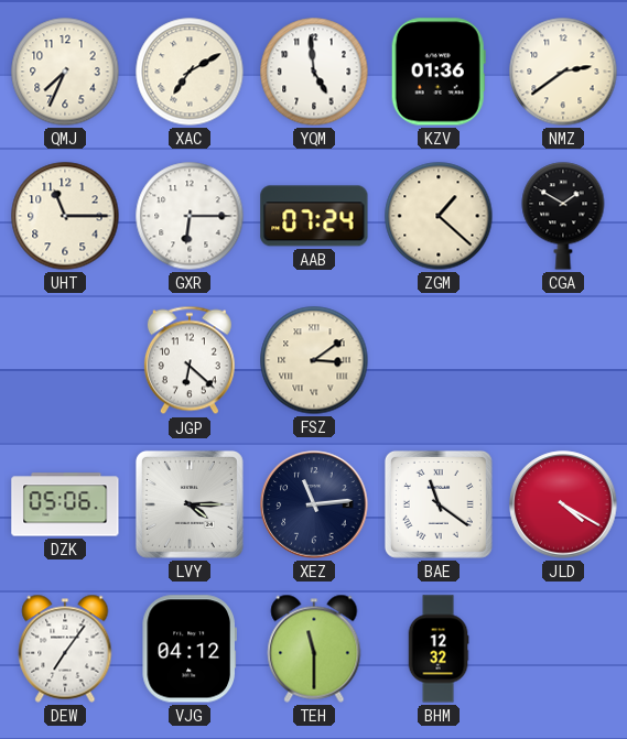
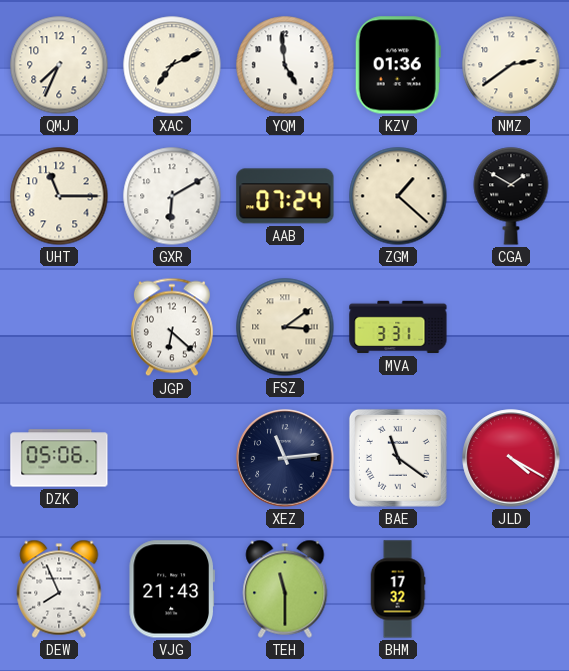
XAC: 7:10 -> 7:11
GXR: 6:15 -> 6:10
MVA: none -> 3:31
LVY: 4:15 -> none
DEW: 7:06 -> 7:56
VJG: 04:12 -> 21:43
BHM: 12:32 -> 17:32
